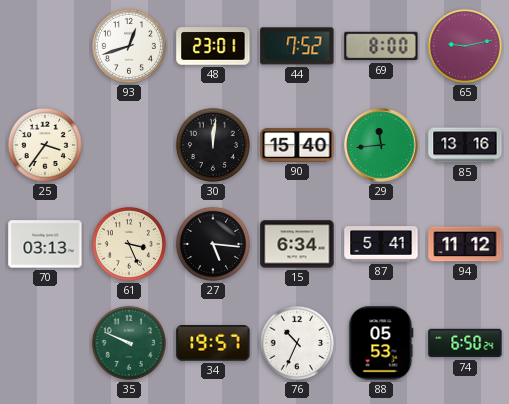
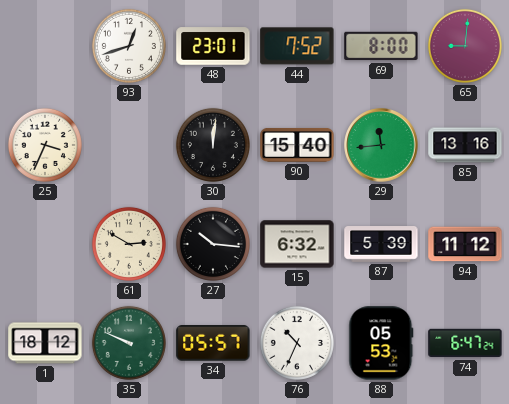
65: 9:13 -> 9:01
25: 3:36 -> 3:34
70: 03:13 -> none
61: 3:26 -> 2:50
27: 5:16 -> 10:16
15: 6:34 -> 6:32
87: 5:41 -> 5:39
1: none -> 18:12
34: 19:57 -> 05:57
74: 6:50 -> 6:47
